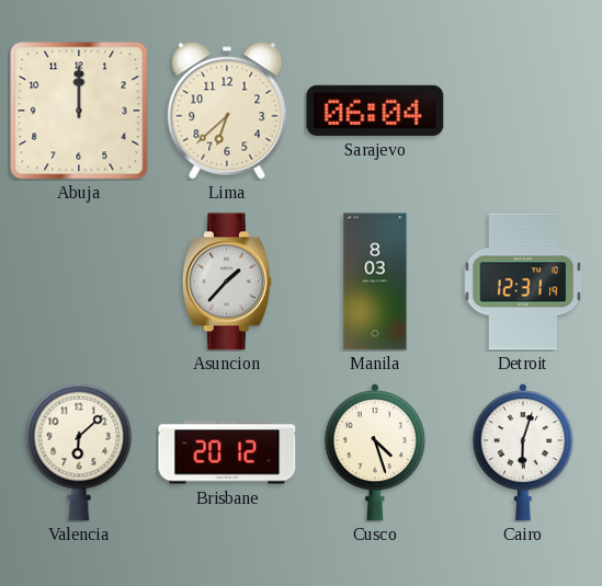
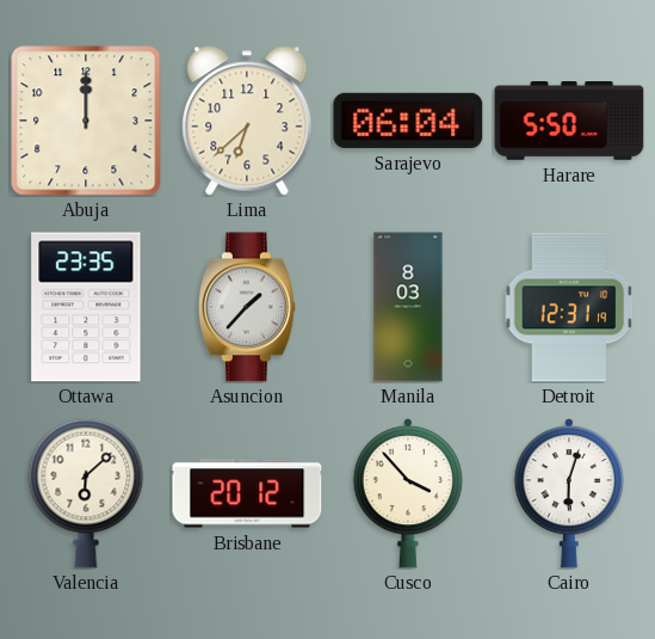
Harare: none -> 5:50
Ottawa: none -> 23:35
Cusco: 4:27 -> 3:53
